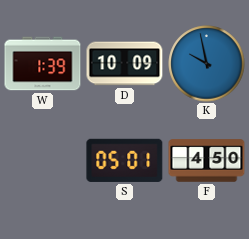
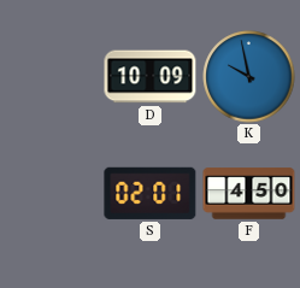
W: 1:39 -> none
S: 05:01 -> 02:01
